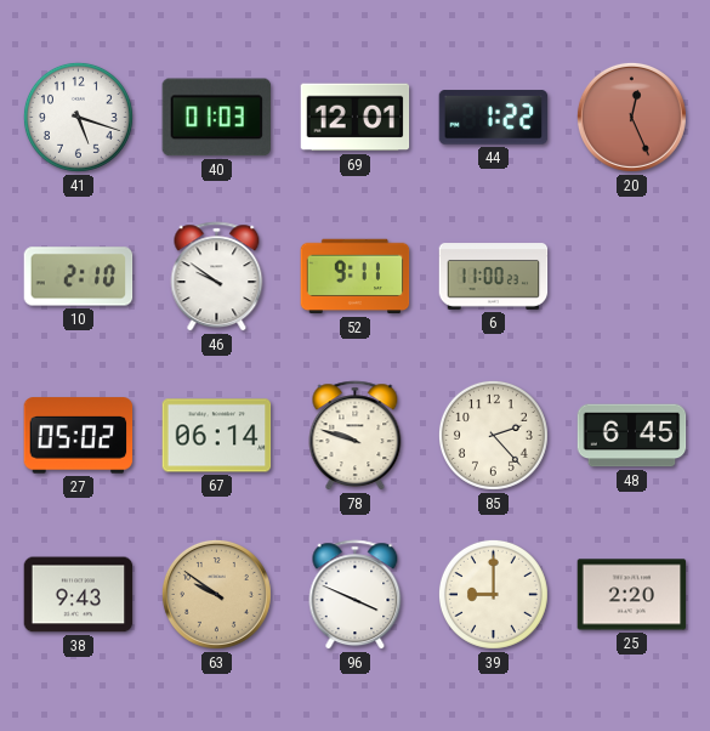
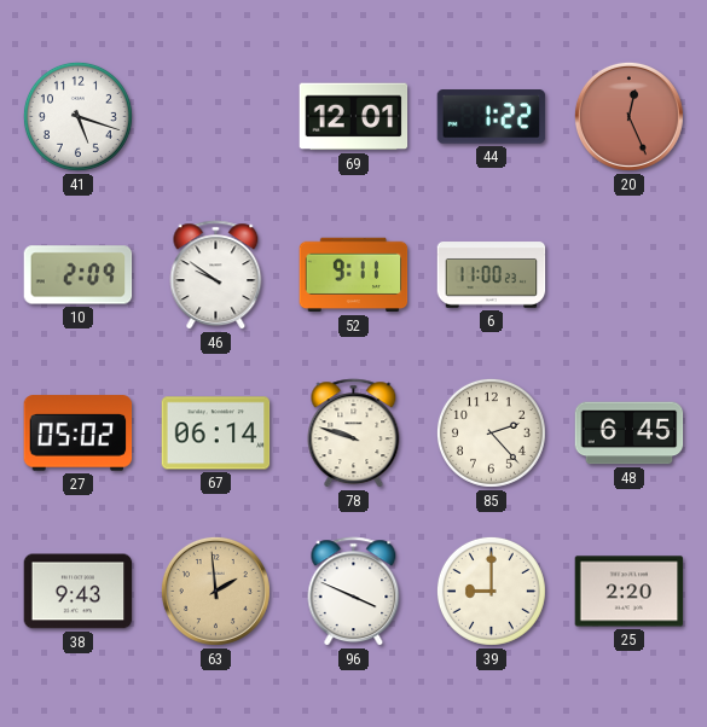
40: 01:03 -> none
10: 2:10 -> 2:09
63: 9:51 -> 1:59
